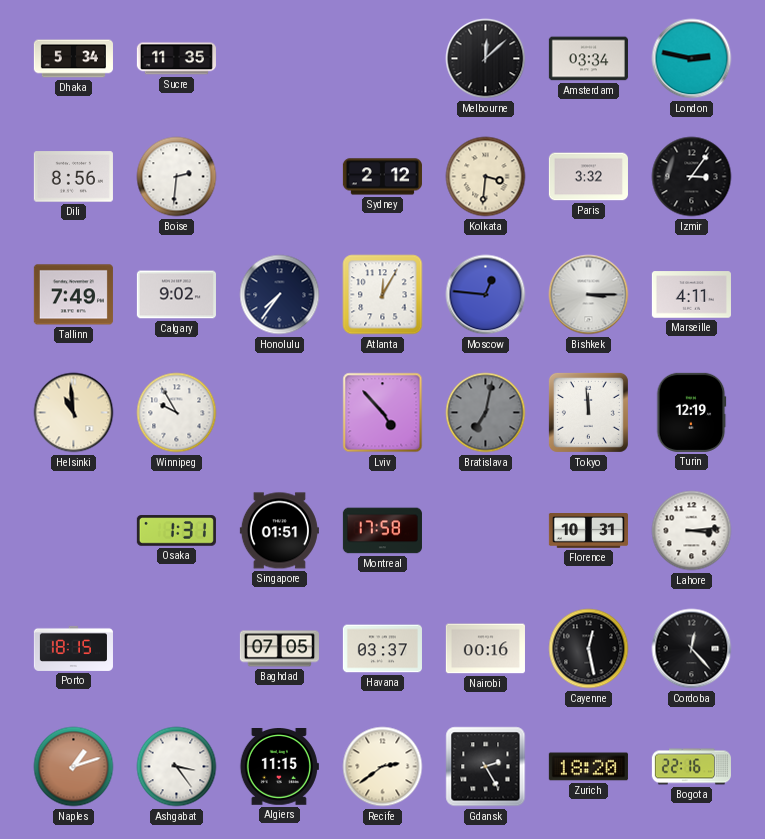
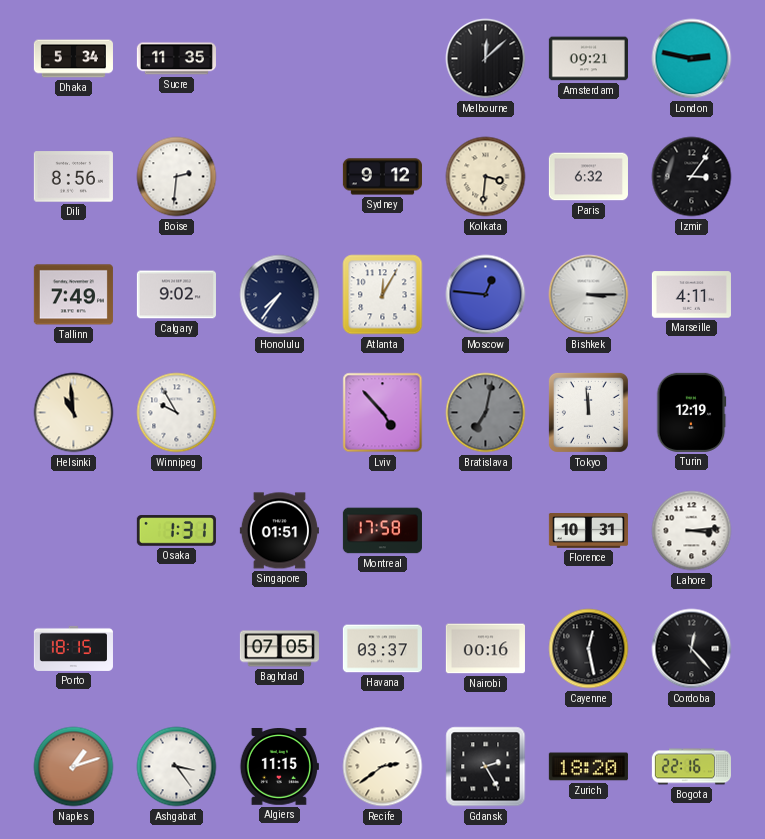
Amsterdam: 03:34 -> 09:21
Sydney: 2:12 -> 9:12
Paris: 3:32 -> 6:32
